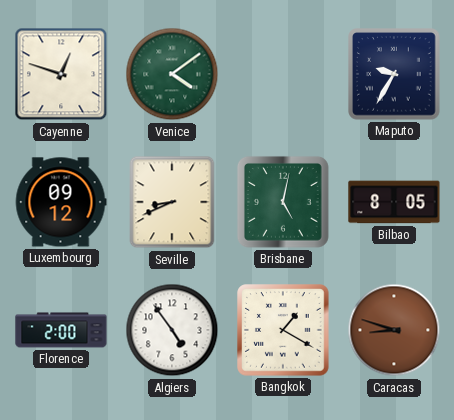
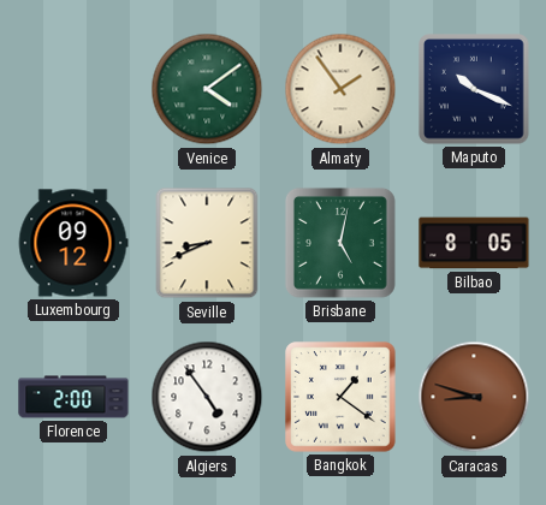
Cayenne: 12:48 -> none
Almaty: none -> 1:54
Maputo: 9:35 -> 10:19
Bangkok: 1:20 -> 1:21
